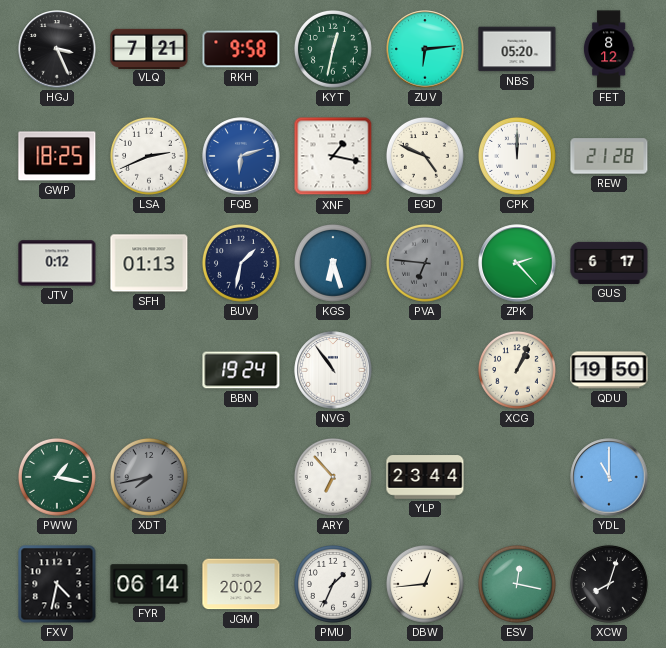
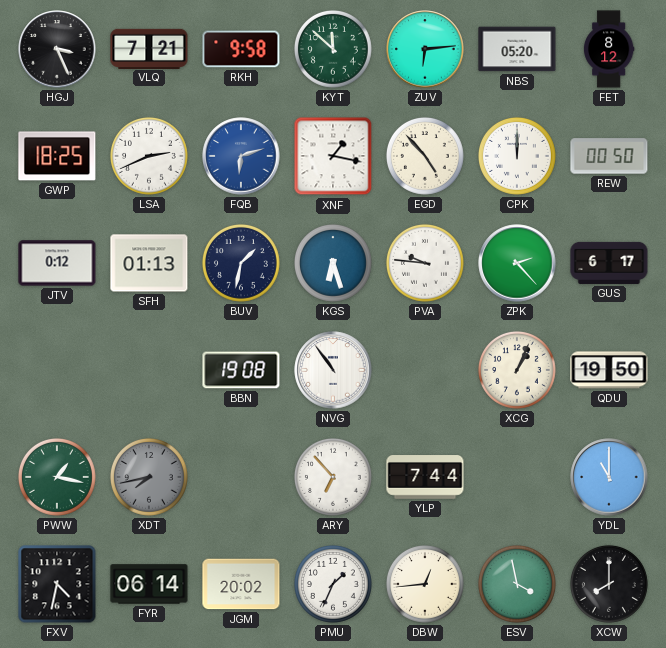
KYT: 12:32 -> 11:52
EGD: 4:49 -> 4:53
REW: 21:28 -> 00:50
PVA: 6:46 -> 9:46
PVA dial: grey -> white
BBN: 19:24 -> 19:08
YLP: 23:44 -> 7:44
ESV: 12:17 -> 3:58
XCW: 8:03 -> 8:00
